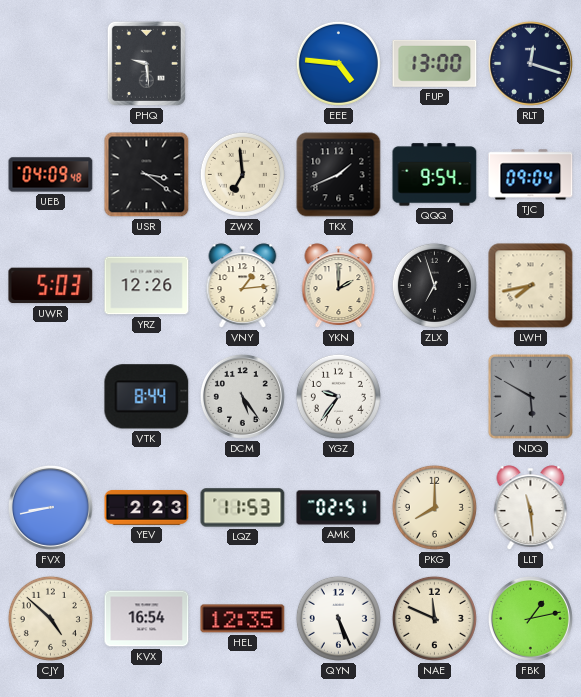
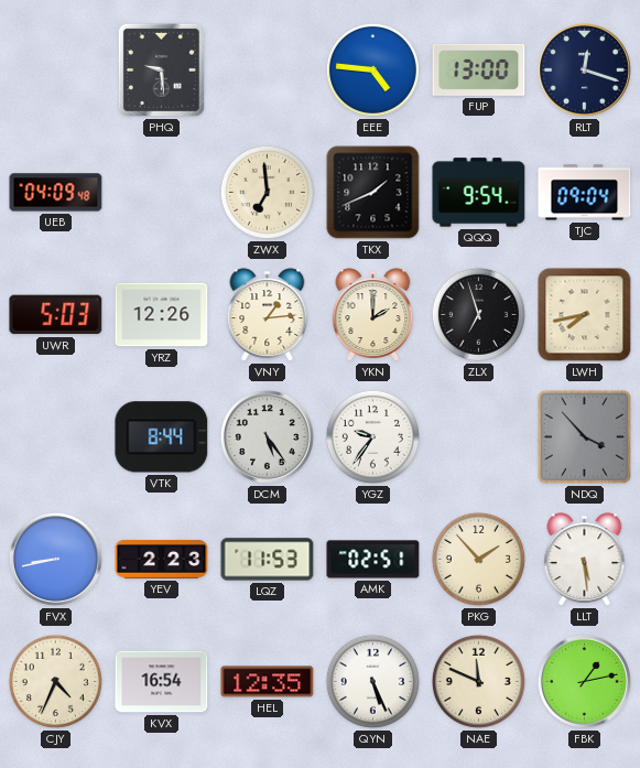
USR: 3:21 -> none
NDQ: 5:50 -> 3:53
PKG: 8:00 -> 1:53
LLT: 11:29 -> 5:29
CJY: 4:52 -> 4:34
